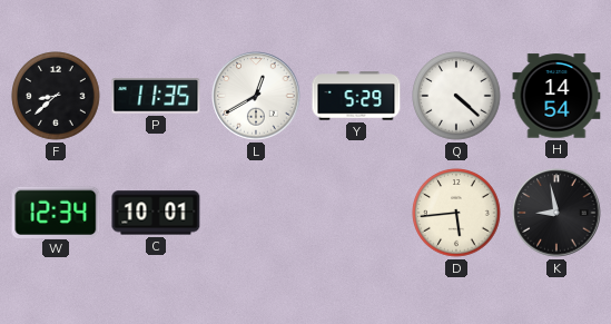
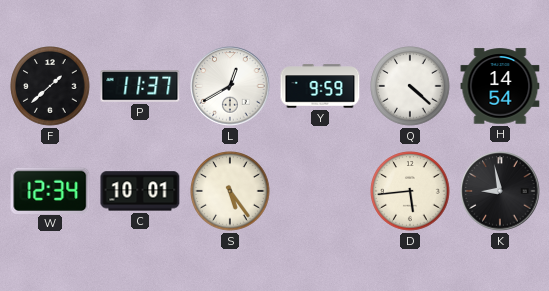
F: 8:38 -> 1:38
P: 11:35 -> 11:37
Y: 5:29 -> 9:59
S: none -> 5:24
